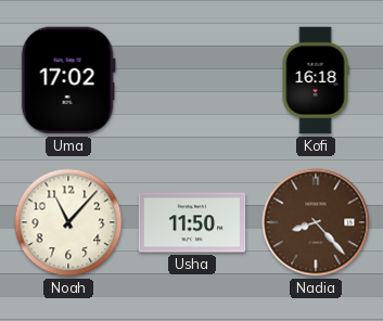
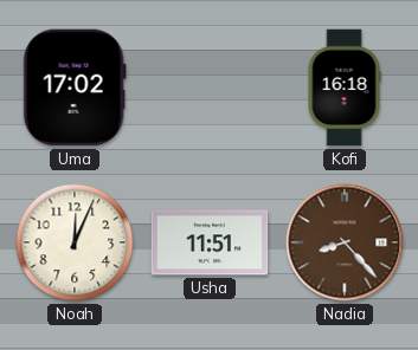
Noah: 11:07 -> 12:04
Usha: 11:50 -> 11:51
